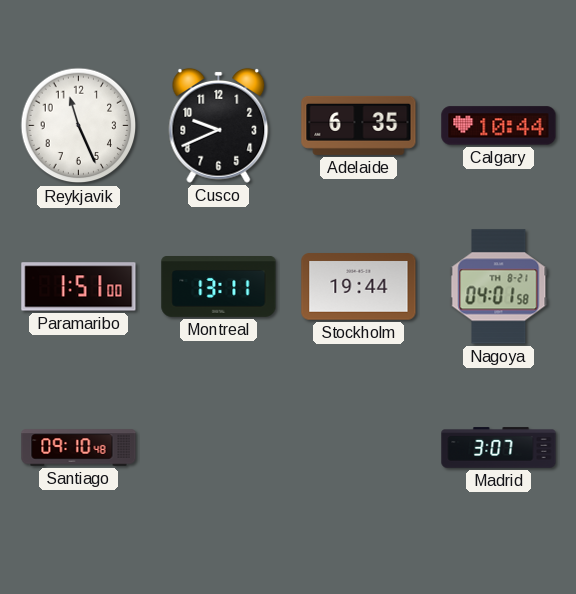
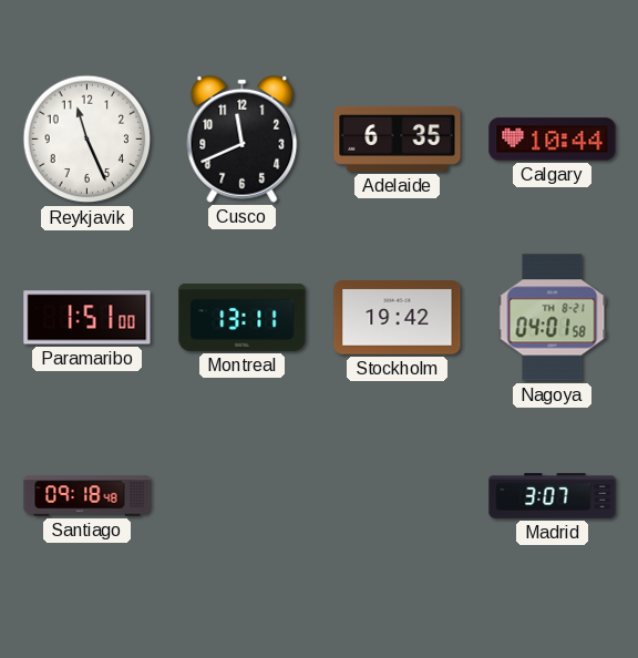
Cusco: 9:41 -> 11:41
Stockholm: 19:44 -> 19:42
Santiago: 09:10 -> 09:18
